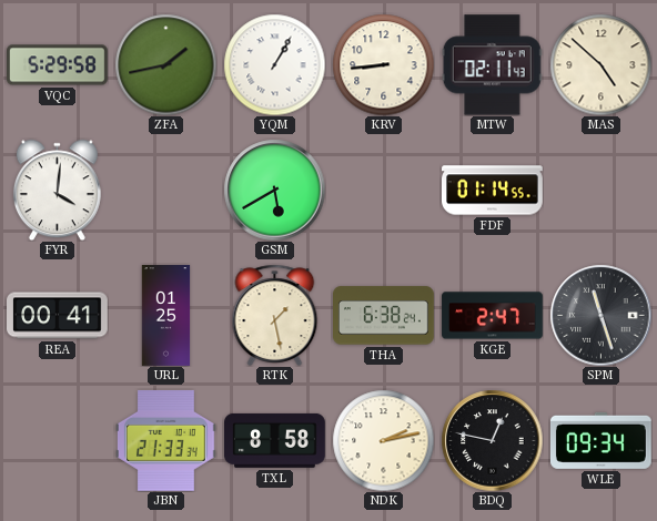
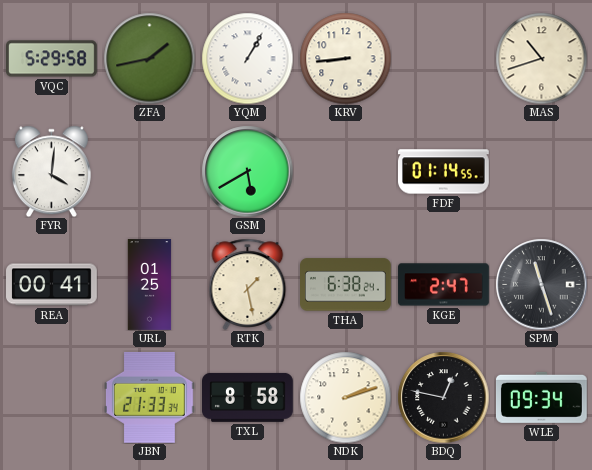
MTW: 02:11 -> none
MAS: 4:52 -> 10:42
NDK: 2:13 -> 2:12
